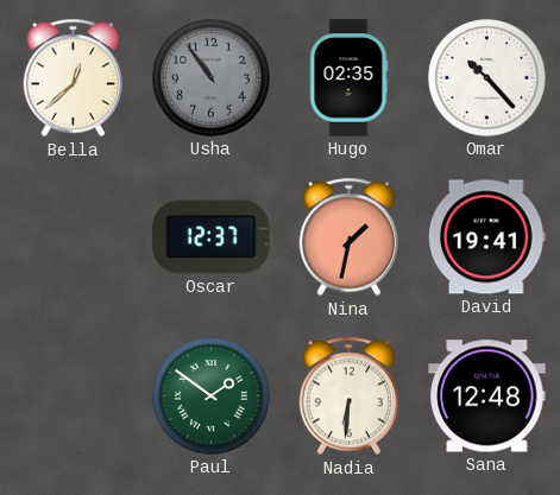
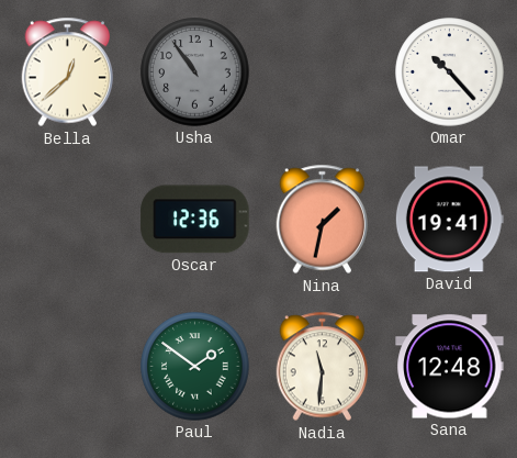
Hugo: 02:35 -> none
Oscar: 12:37 -> 12:36
Nadia: 6:31 -> 11:31
